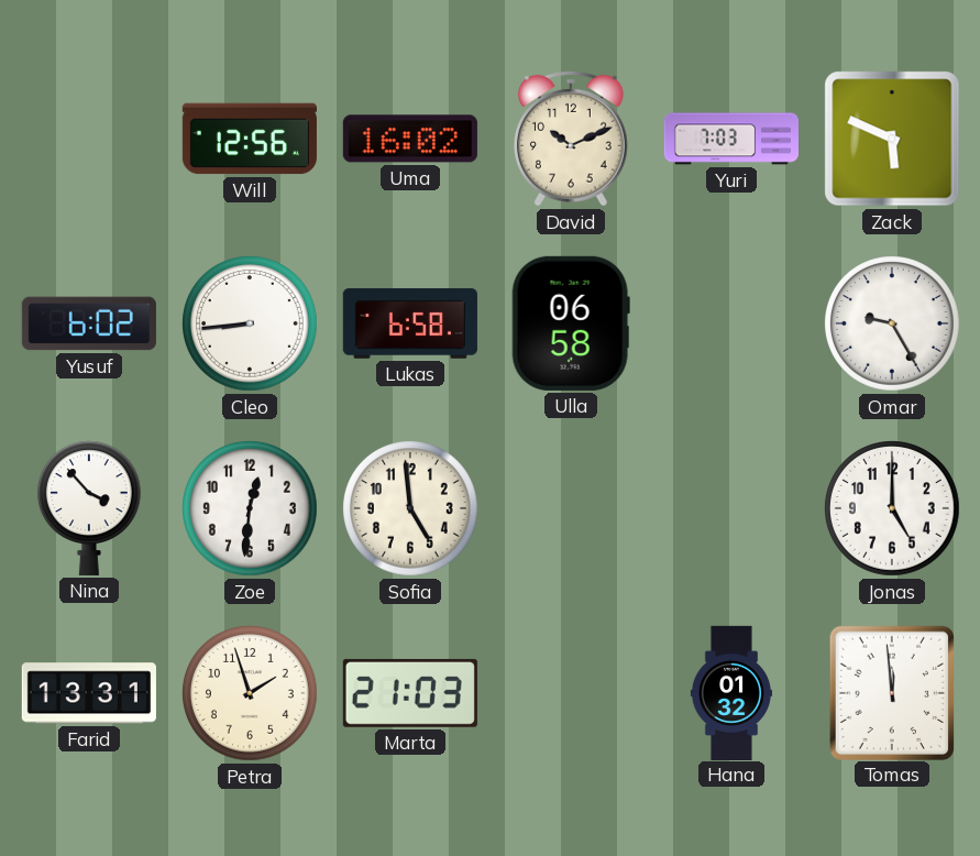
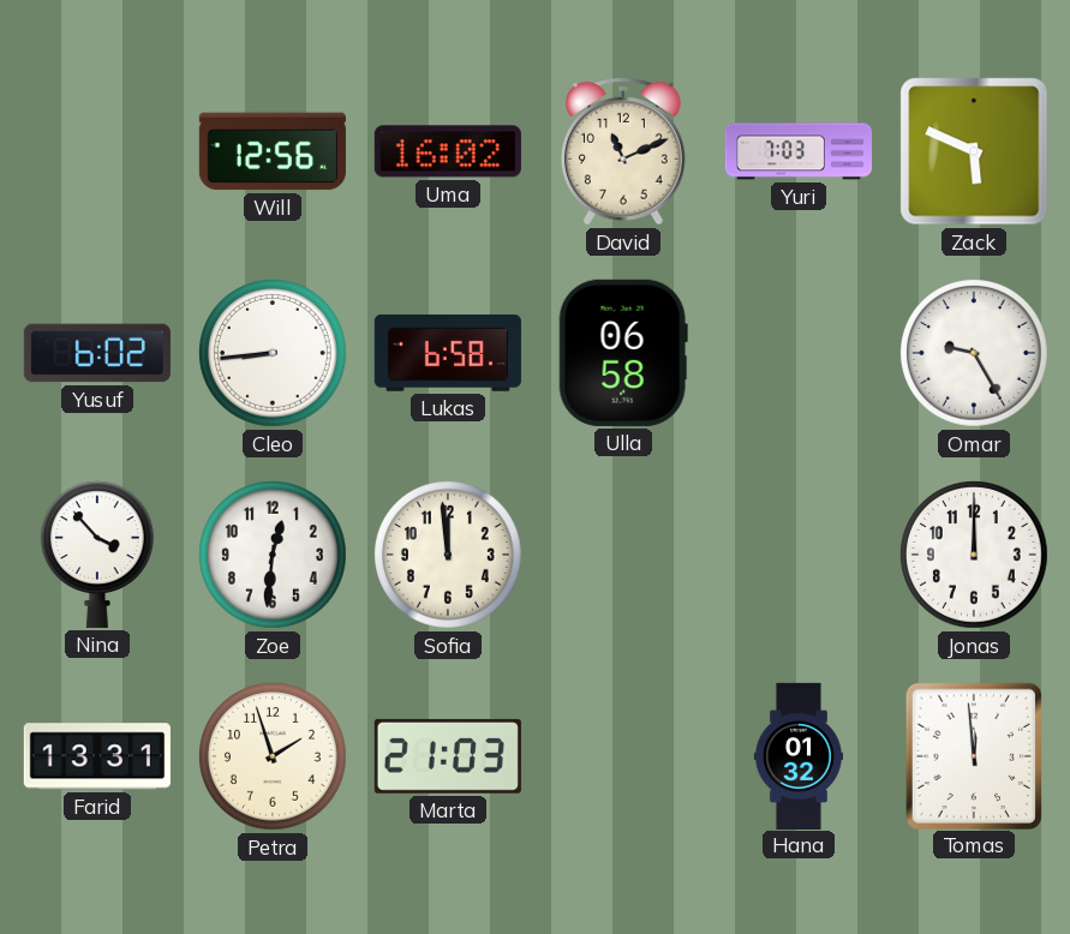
David: 10:11 -> 11:11
Sofia: 4:59 -> 11:59
Jonas: 5:00 -> 12:00
